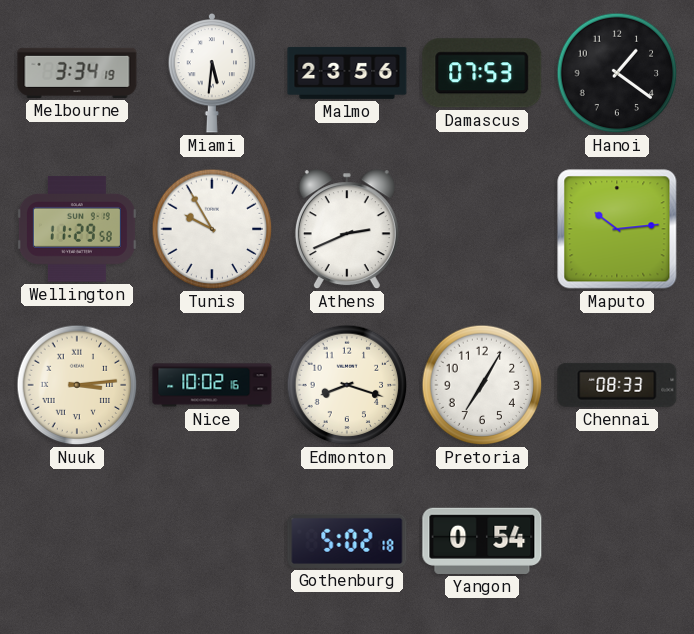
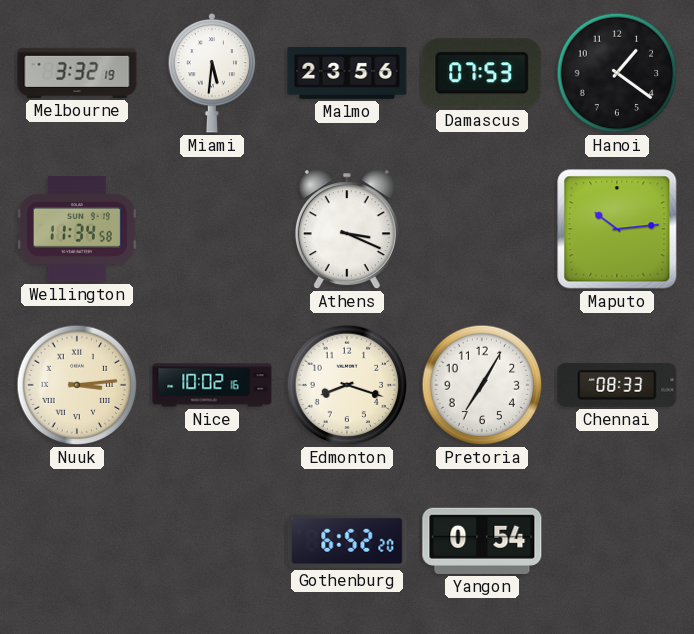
Melbourne: 3:34 -> 3:32
Wellington: 11:29 -> 11:34
Tunis: 9:55 -> none
Athens: 2:41 -> 3:19
Gothenburg: 5:02 -> 6:52
